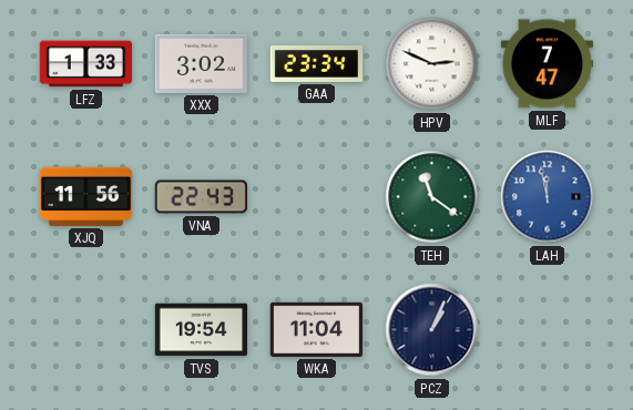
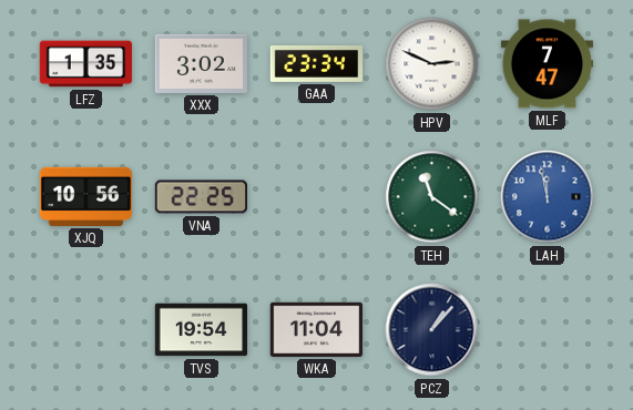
LFZ: 1:33 -> 1:35
XJQ: 11:56 -> 10:56
VNA: 22:43 -> 22:25
PCZ: 1:04 -> 1:07
